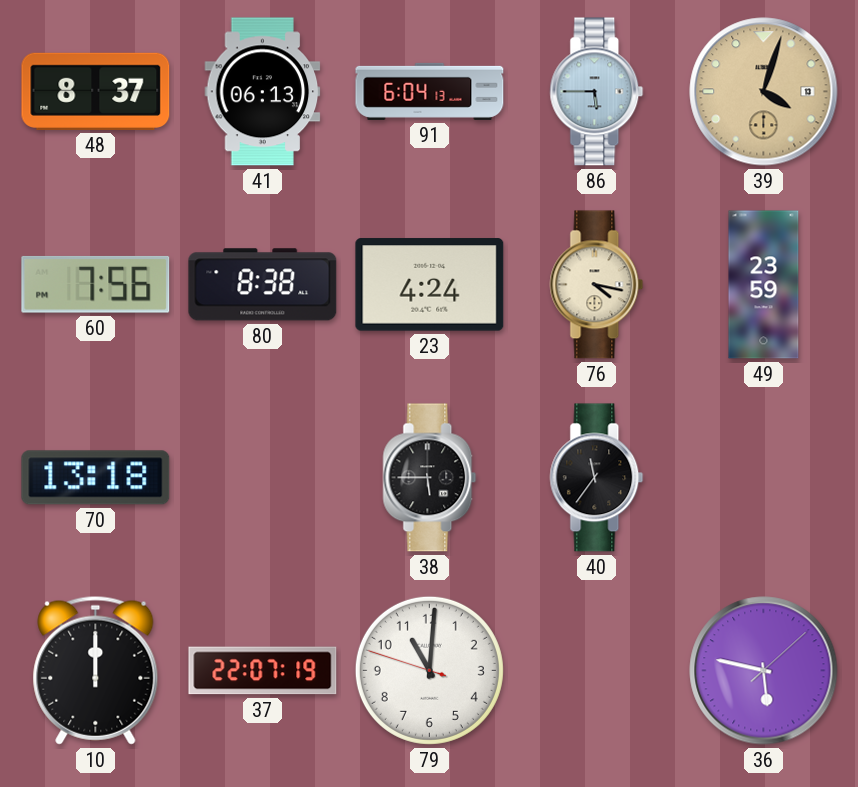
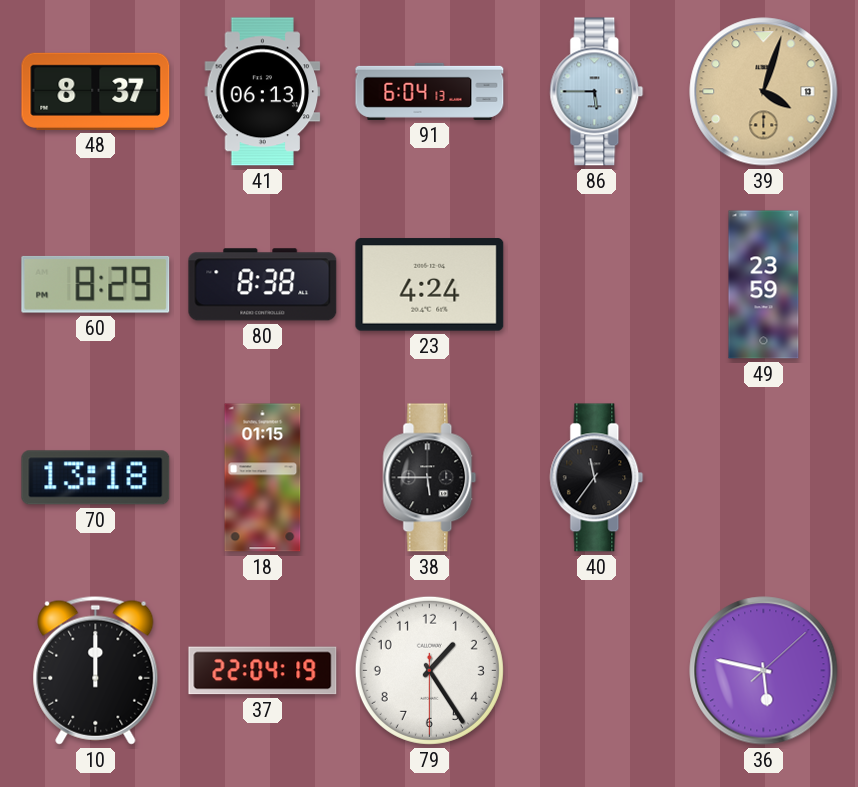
60: 7:56 -> 8:29
76: 4:17 -> none
18: none -> 01:15
37: 22:07 -> 22:04
79: 11:00 -> 1:24
